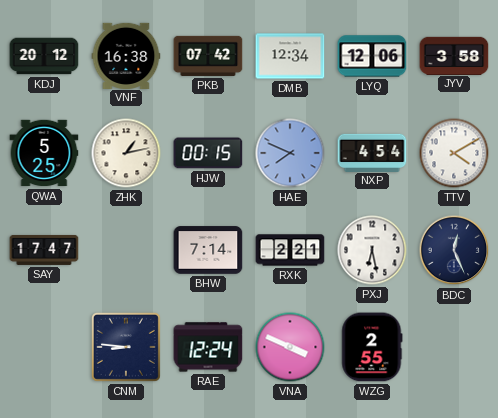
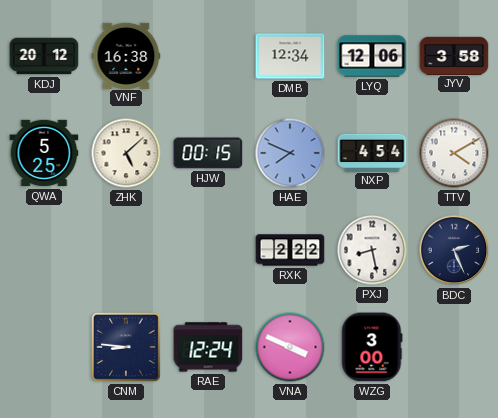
PKB: 07:42 -> none
ZHK: 1:13 -> 5:08
SAY: 17:47 -> none
BHW: 7:14 -> none
RXK: 2:21 -> 2:22
PXJ: 6:28 -> 8:28
BDC: 12:26 -> 2:26
WZG: 2:55 -> 3:00
